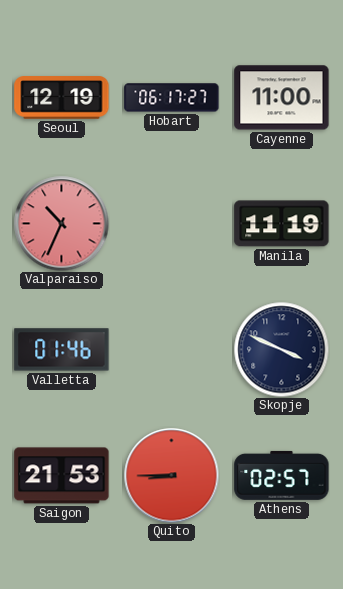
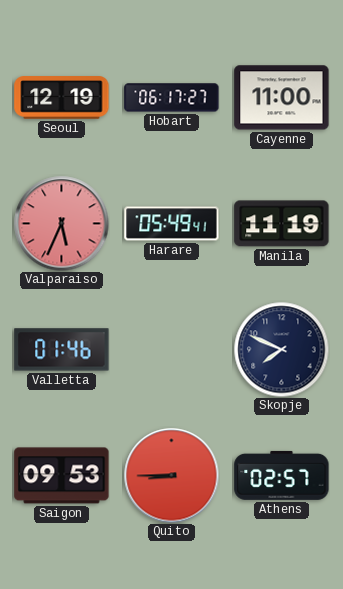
Valparaiso: 10:34 -> 5:34
Harare: none -> 05:49
Skopje: 3:49 -> 7:49
Saigon: 21:53 -> 09:53
